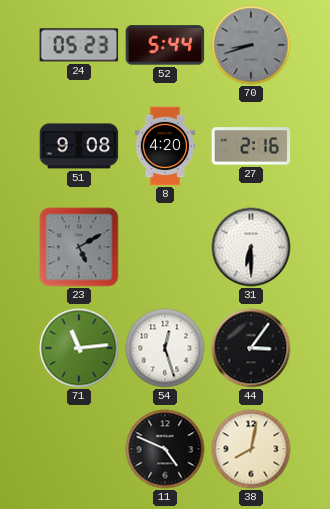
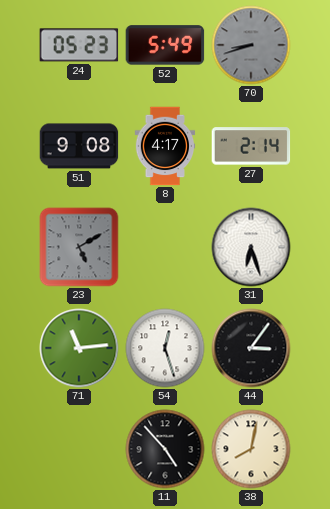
52: 5:44 -> 5:49
8: 4:20 -> 4:17
27: 2:16 -> 2:14
31: 6:30 -> 6:27
11: 4:49 -> 4:53
